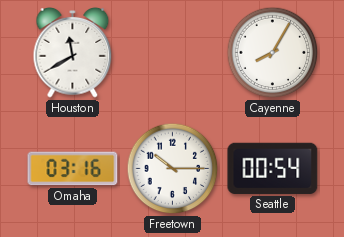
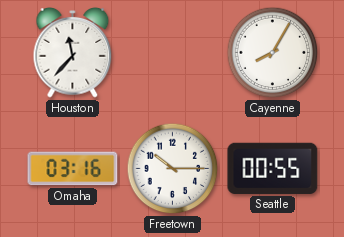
Houston: 11:40 -> 11:37
Seattle: 00:54 -> 00:55
